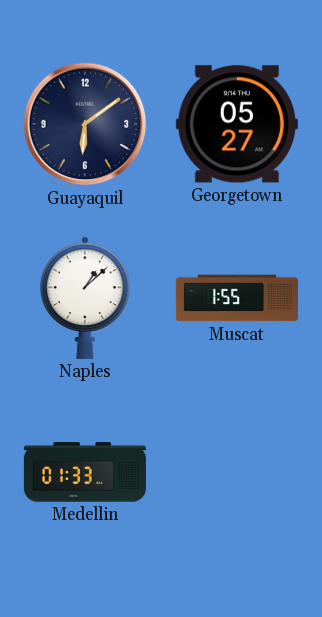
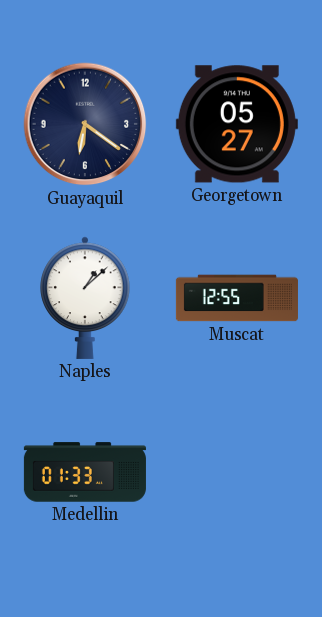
Guayaquil: 6:09 -> 6:21
Muscat: 1:55 -> 12:55
